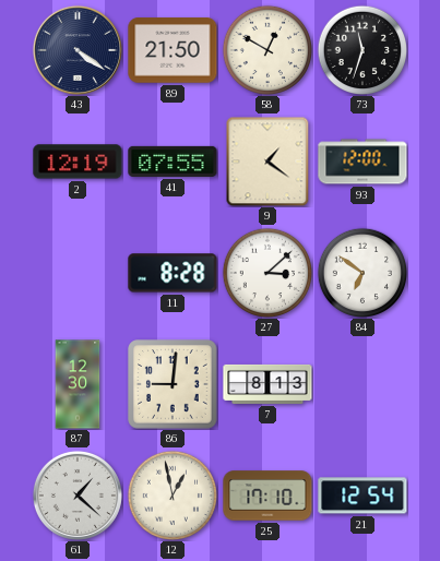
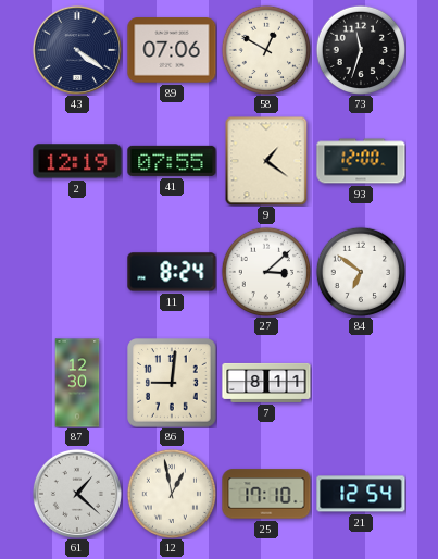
89: 21:50 -> 07:06
11: 8:28 -> 8:24
7: 8:13 -> 8:11
